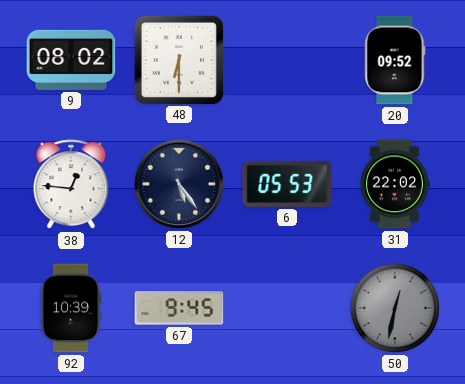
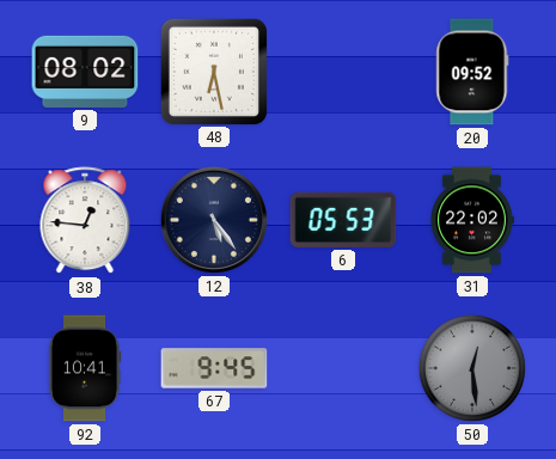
48: 6:30 -> 6:28
92: 10:39 -> 10:41
50: 12:32 -> 12:29
